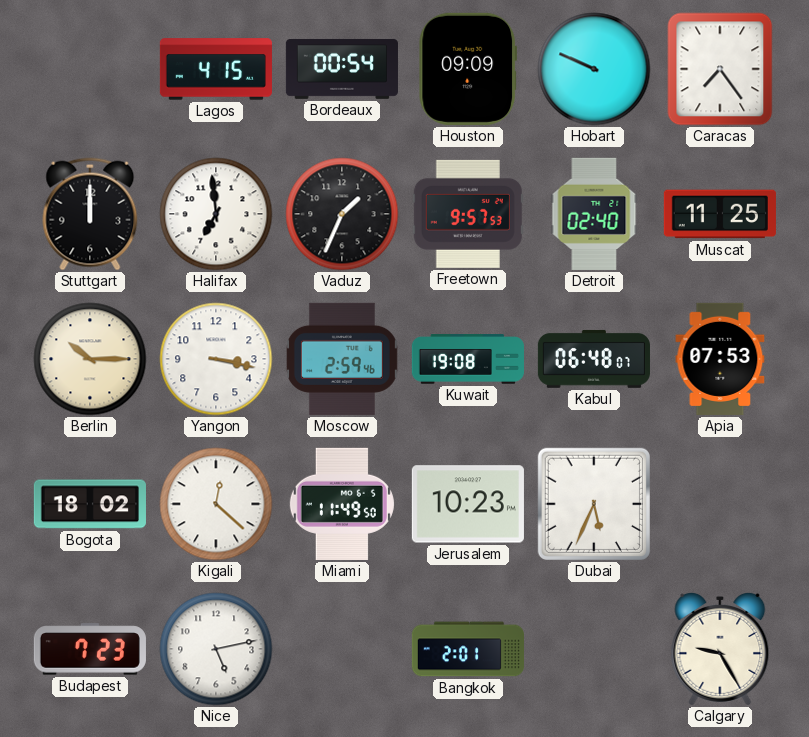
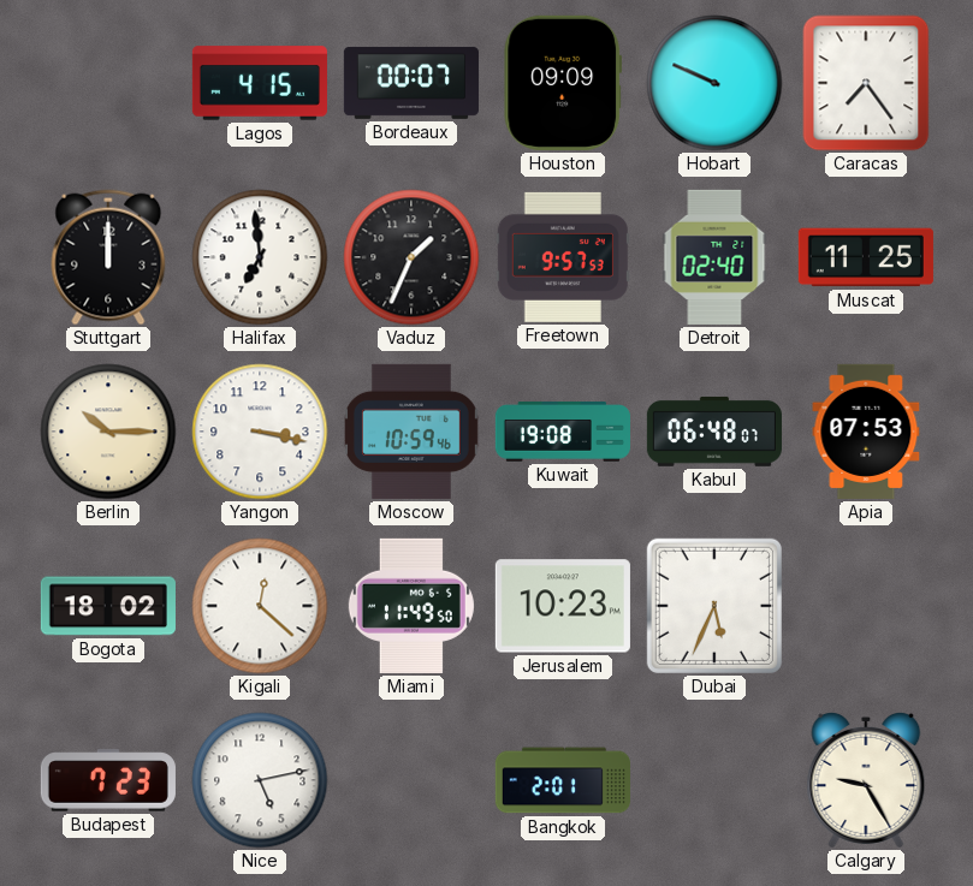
Bordeaux: 00:54 -> 00:07
Moscow: 2:59 -> 10:59
